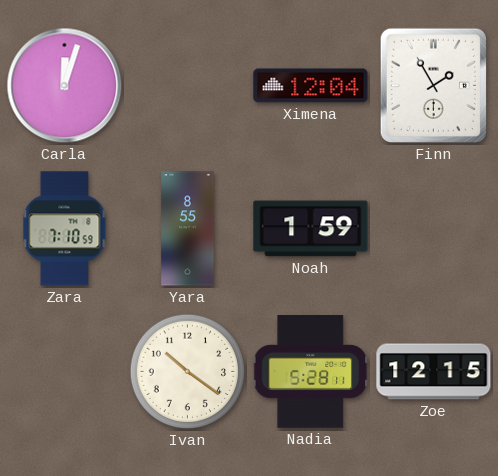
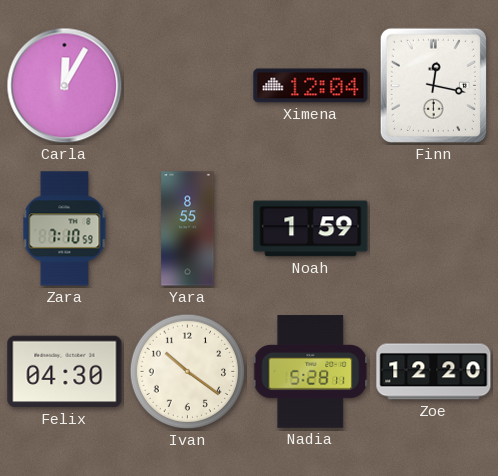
Carla: 12:03 -> 12:05
Finn: 1:55 -> 12:17
Felix: none -> 04:30
Zoe: 12:15 -> 12:20
